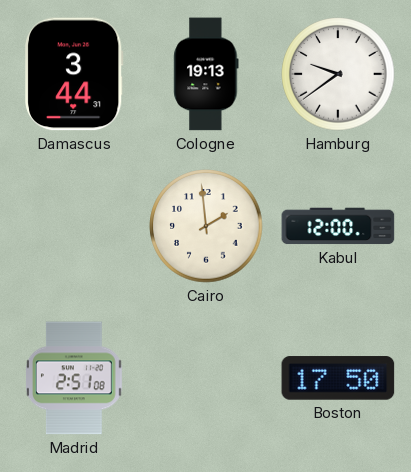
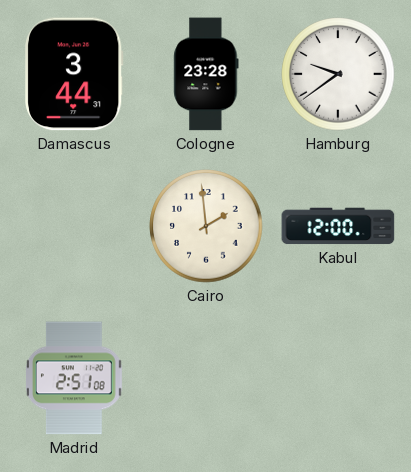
Cologne: 19:13 -> 23:28
Boston: 17:50 -> none
